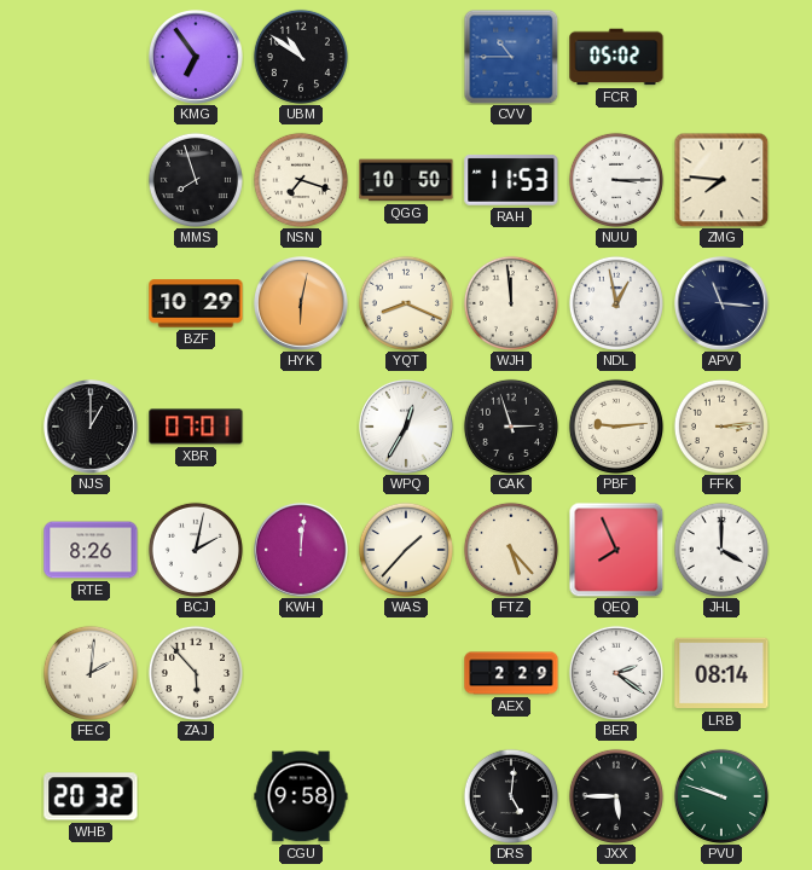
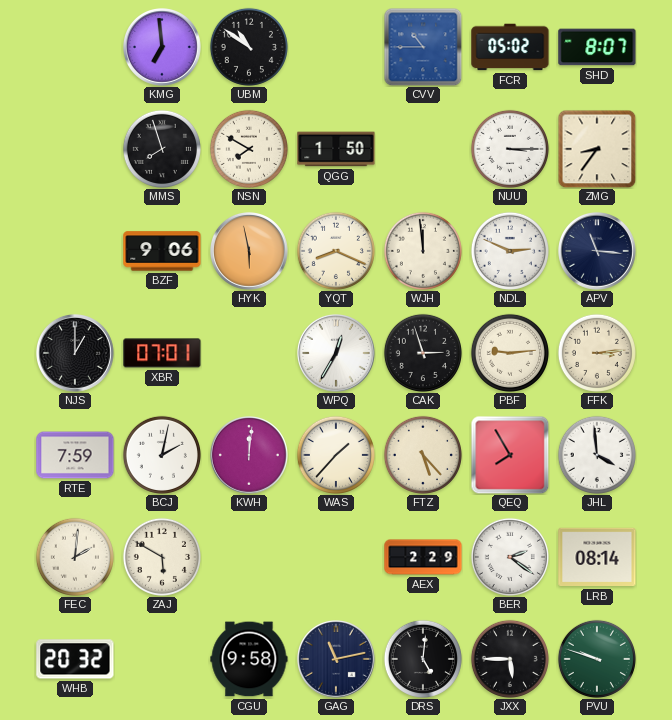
KMG: 6:54 -> 6:59
SHD: none -> 8:07
NSN: 7:18 -> 7:50
QGG: 10:50 -> 1:50
RAH: 11:53 -> none
ZMG: 7:46 -> 8:36
BZF: 10:29 -> 9:06
HYK: 6:02 -> 5:58
NDL: 12:58 -> 2:49
RTE: 8:26 -> 7:59
QEQ: 7:56 -> 7:55
JHL: 4:00 -> 3:59
ZAJ: 5:53 -> 5:50
GAG: none -> 11:13
